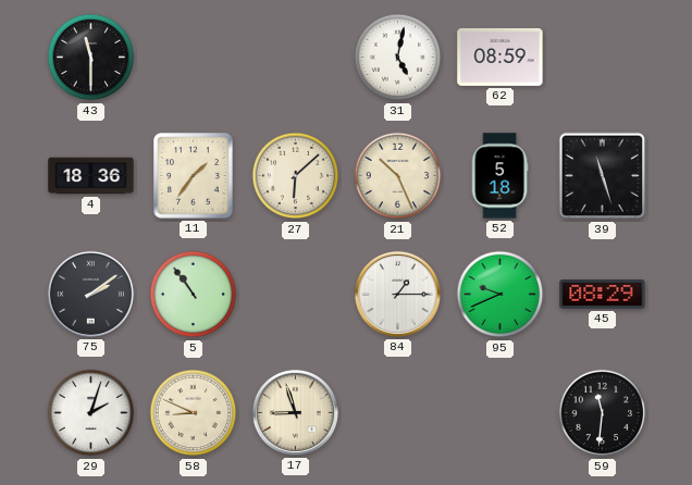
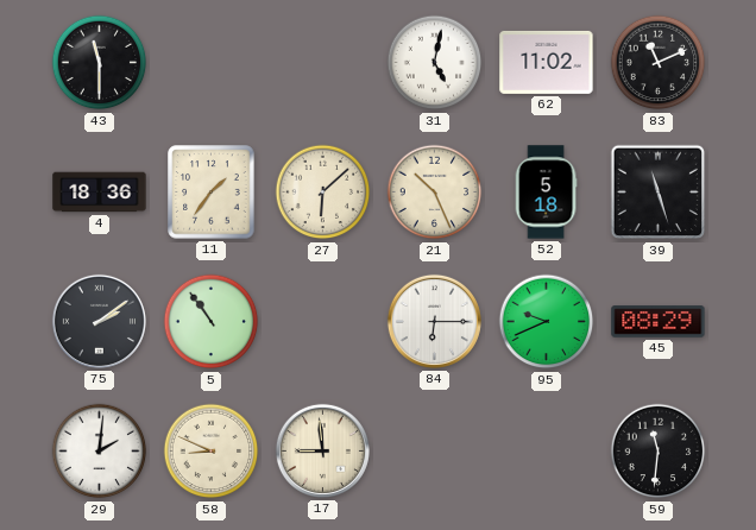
62: 08:59 -> 11:02
83: none -> 11:11
84: 1:15 -> 6:15
29: 2:03 -> 2:01
17: 8:57 -> 8:59
